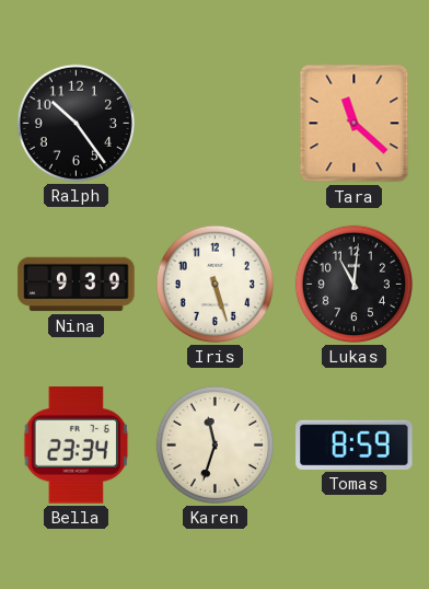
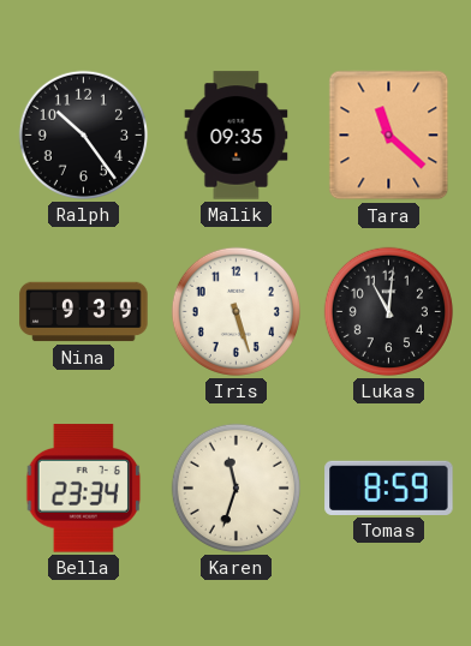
Malik: none -> 09:35
